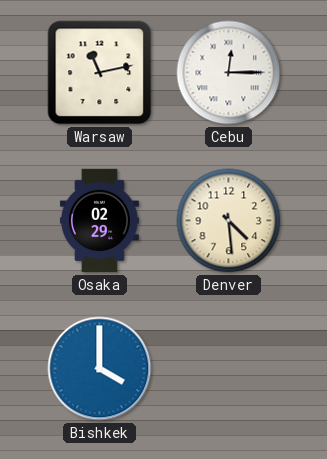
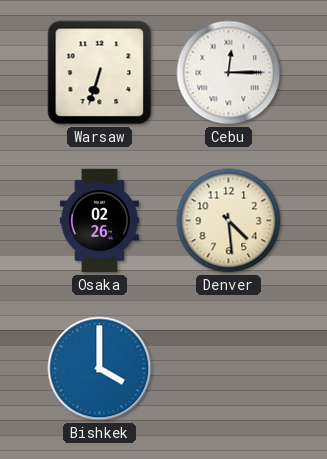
Warsaw: 11:13 -> 6:33
Osaka: 02:29 -> 02:26
